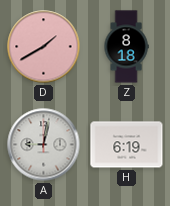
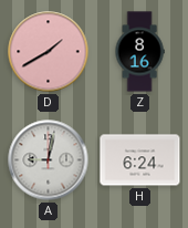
Z: 8:18 -> 8:16
H: 6:19 -> 6:24
